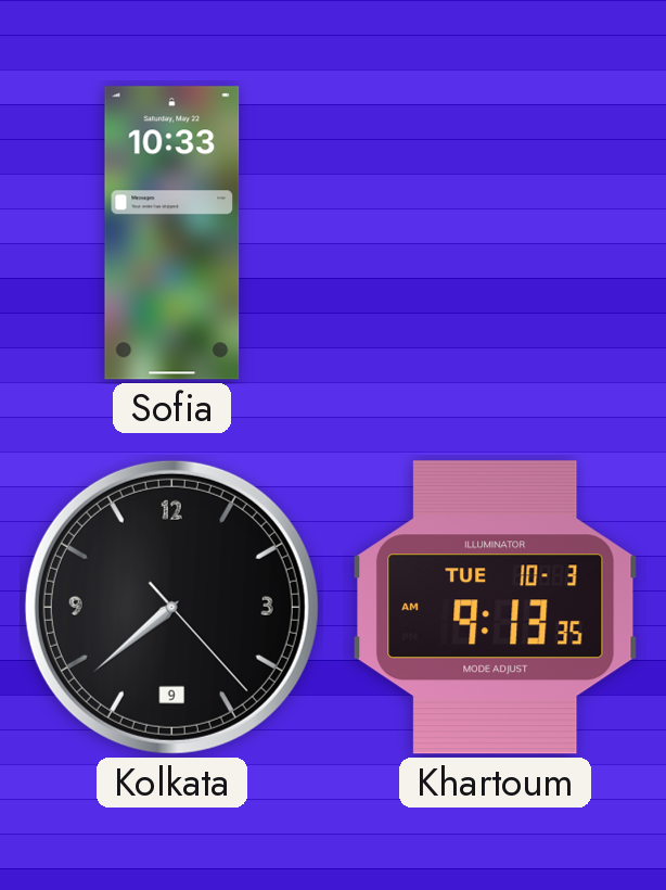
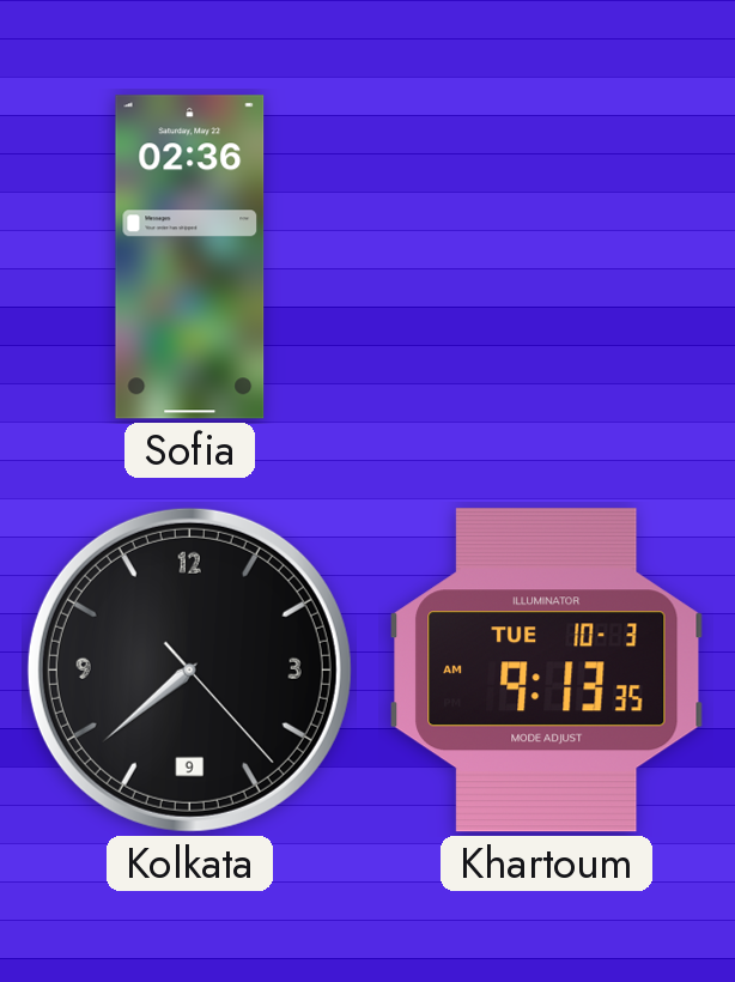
Sofia: 10:33 -> 02:36
